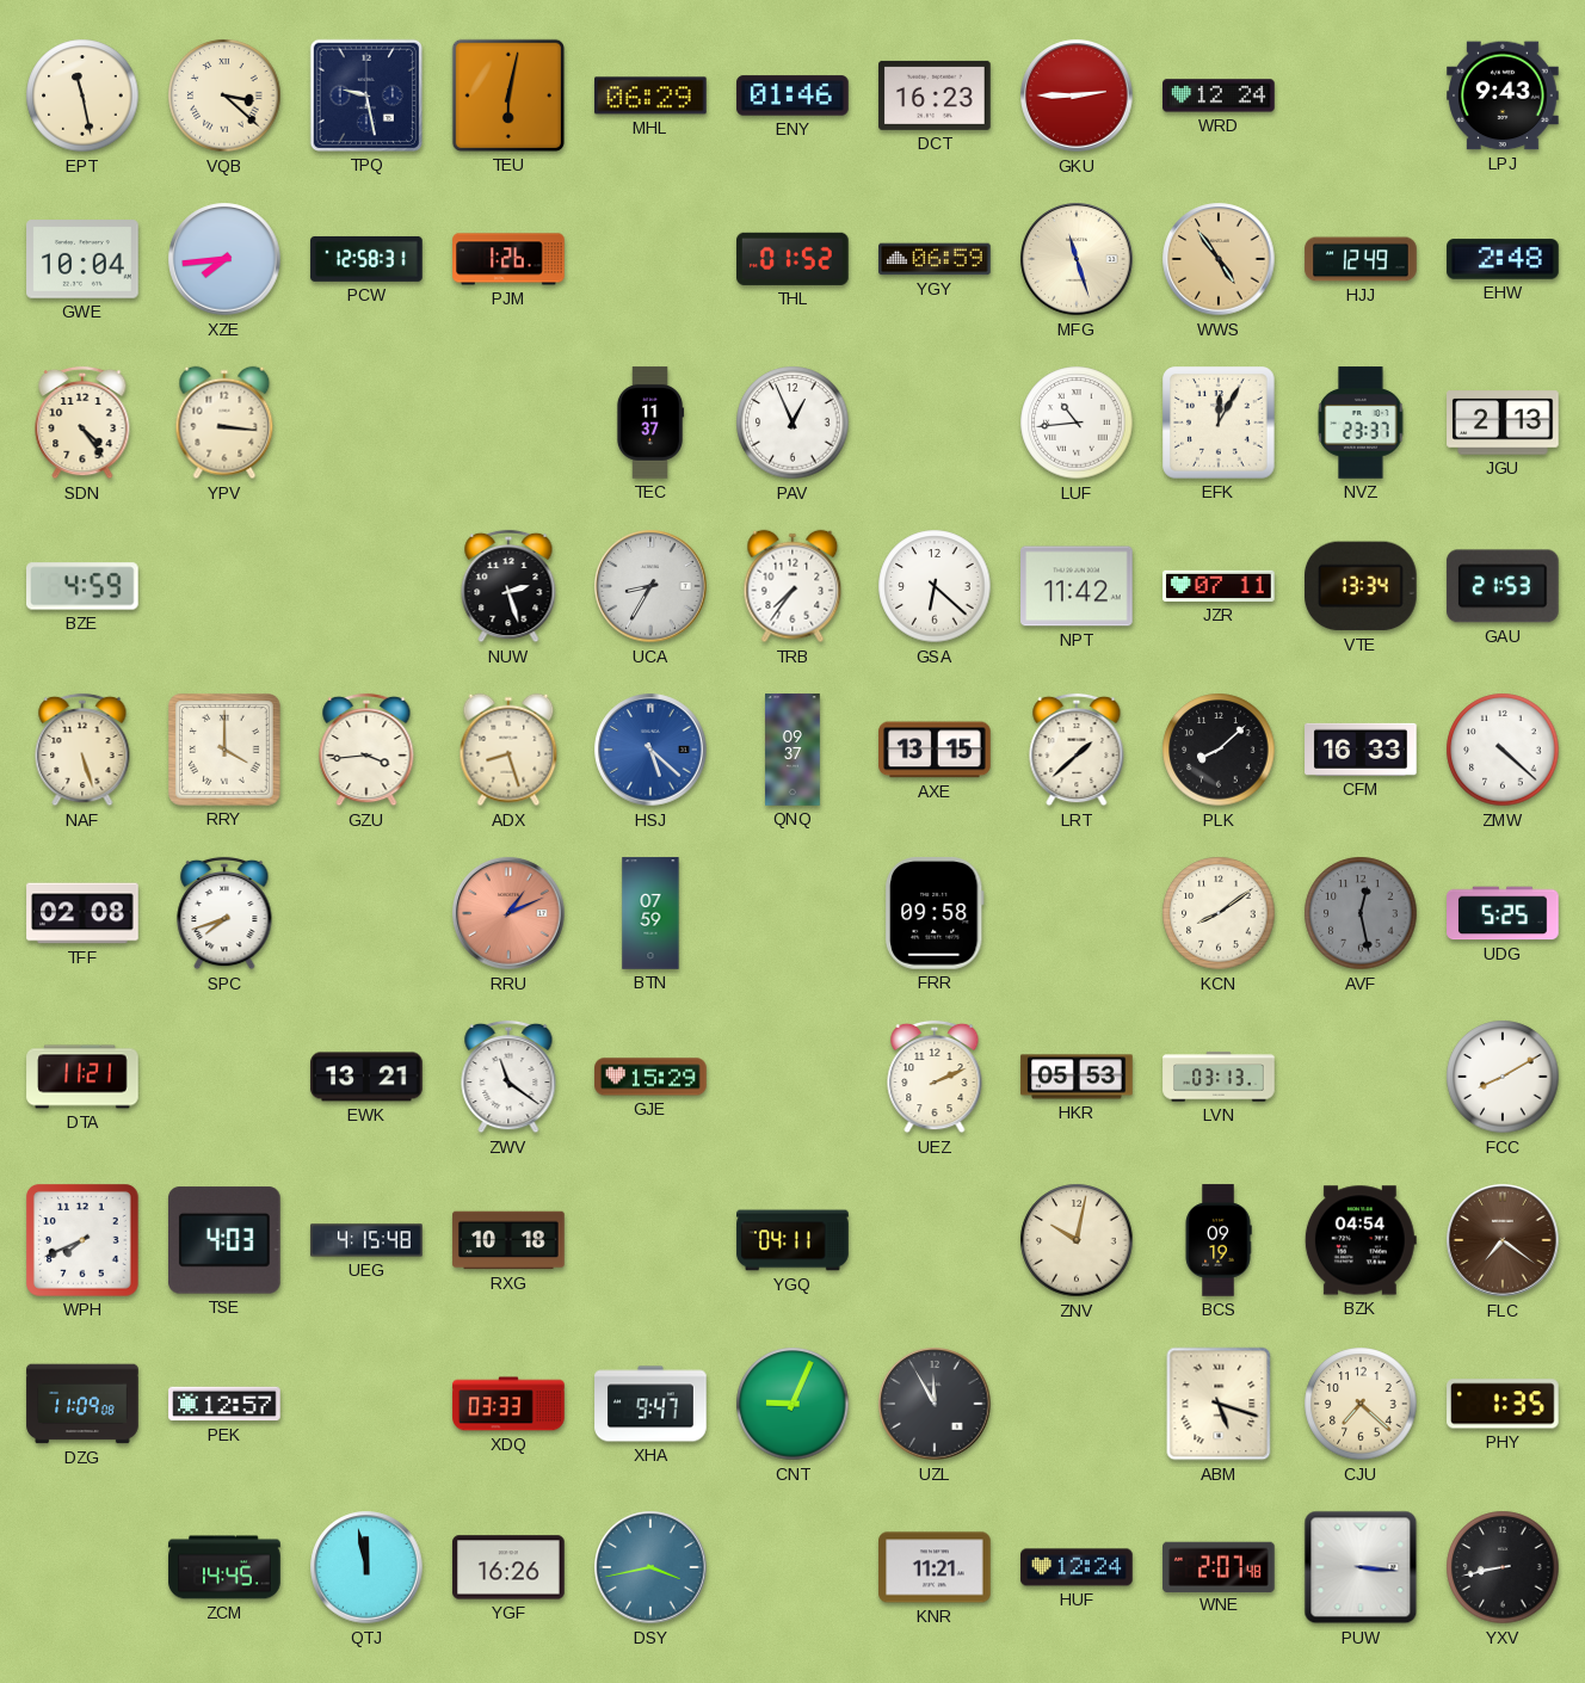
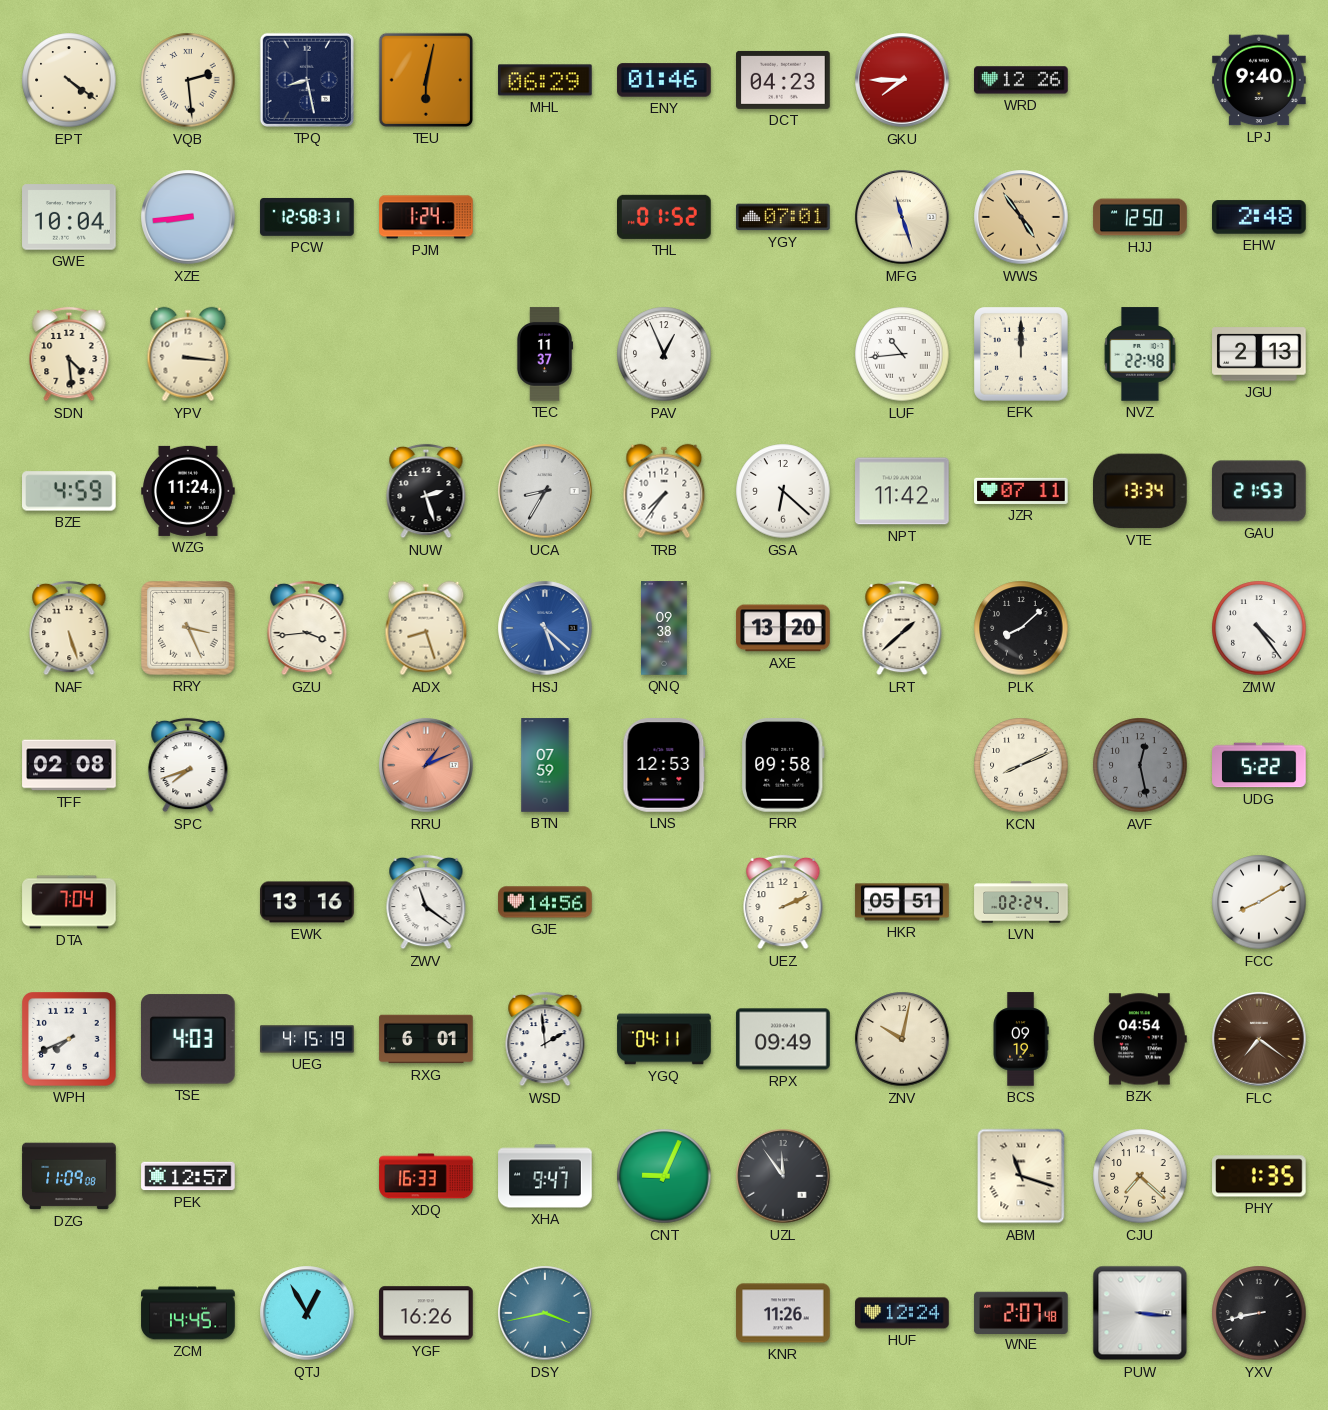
EPT: 11:28 -> 4:21
VQB: 3:22 -> 2:29
TPQ: 9:28 -> 8:28
DCT: 16:23 -> 04:23
GKU: 2:45 -> 7:45
WRD: 12:24 -> 12:26
LPJ: 9:43 -> 9:40
XZE: 7:44 -> 8:44
PJM: 1:26 -> 1:24
YGY: 06:59 -> 07:01
HJJ: 12:49 -> 12:50
SDN: 4:24 -> 4:29
EFK: 12:05 -> 12:00
NVZ: 23:37 -> 22:48
WZG: none -> 11:24
RRY: 4:00 -> 3:26
QNQ: 09:37 -> 09:38
AXE: 13:15 -> 13:20
CFM: 16:33 -> none
ZMW: 4:22 -> 4:24
LNS: none -> 12:53
KCN: 8:09 -> 8:11
UDG: 5:25 -> 5:22
DTA: 11:21 -> 7:04
EWK: 13:21 -> 13:16
GJE: 15:29 -> 14:56
HKR: 05:53 -> 05:51
LVN: 03:13 -> 02:24
UEG: 4:15:48 -> 4:15:19
RXG: 10:18 -> 6:01
WSD: none -> 1:59
RPX: none -> 09:49
XDQ: 03:33 -> 16:33
UZL: 11:55 -> 11:54
ABM: 5:18 -> 11:18
QTJ: 11:58 -> 12:55
KNR: 11:21 -> 11:26
